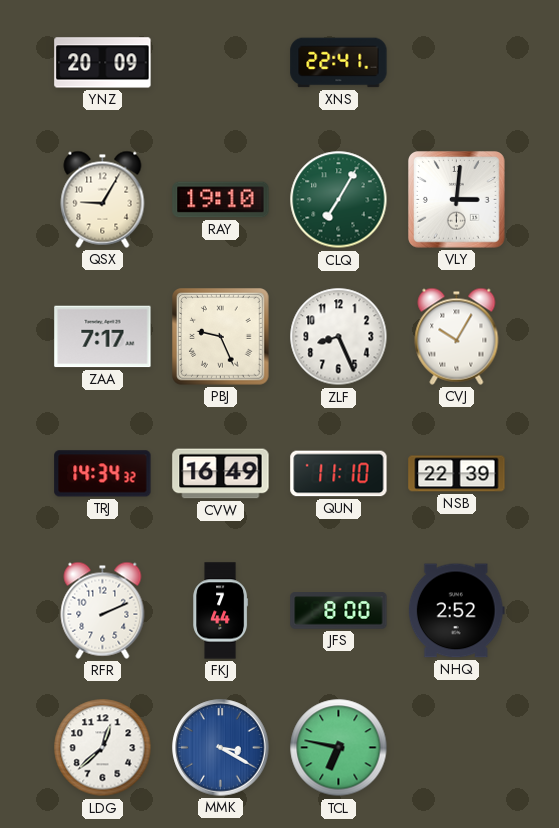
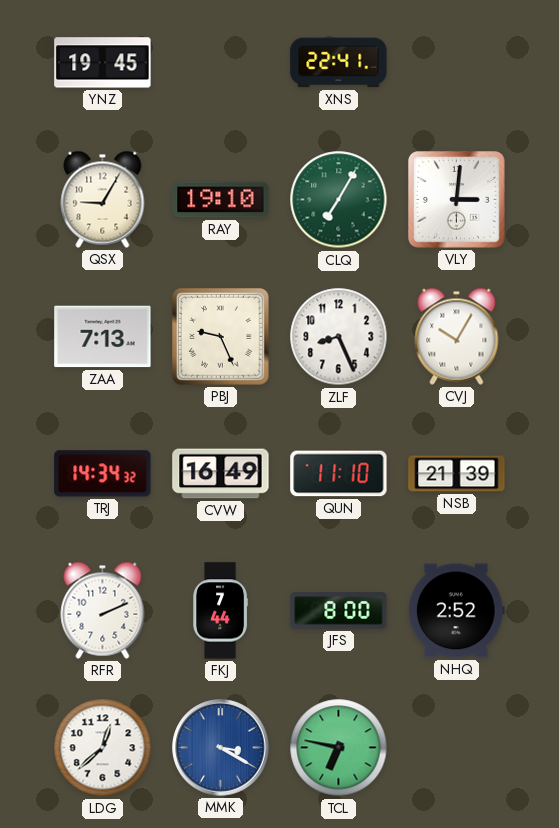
YNZ: 20:09 -> 19:45
ZAA: 7:17 -> 7:13
NSB: 22:39 -> 21:39
